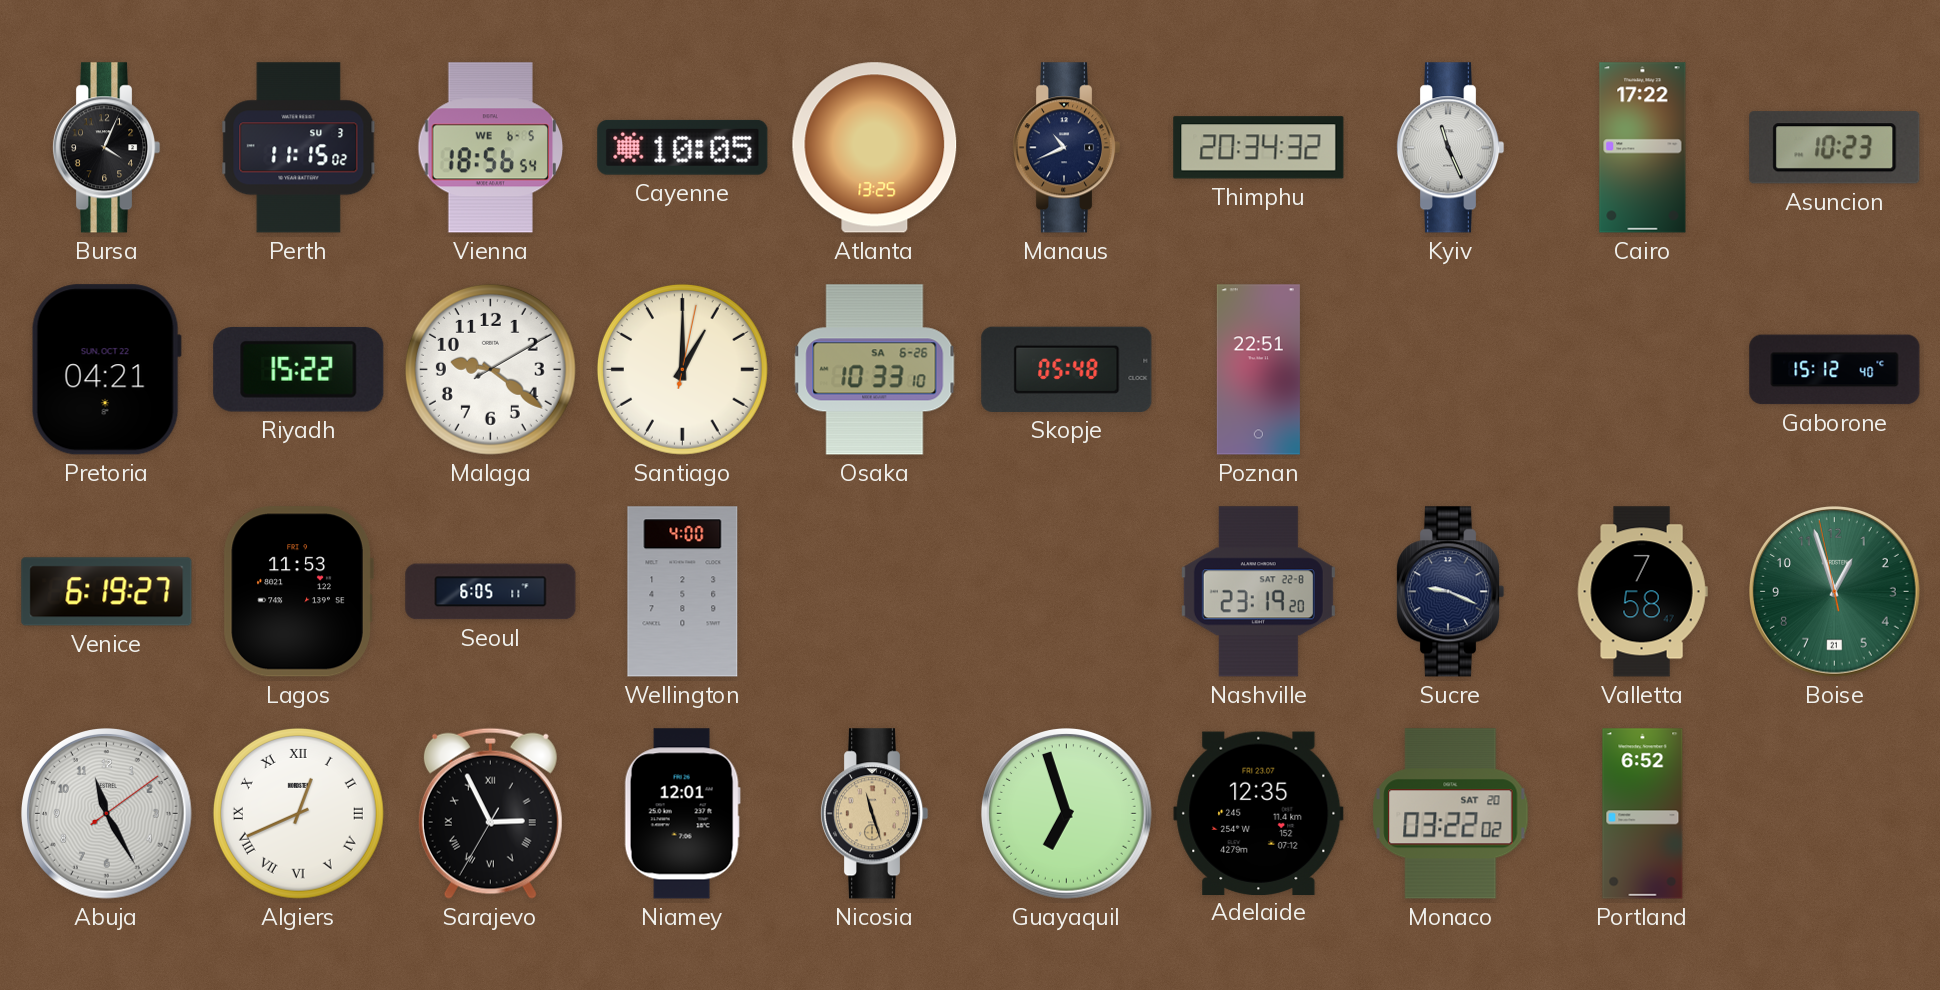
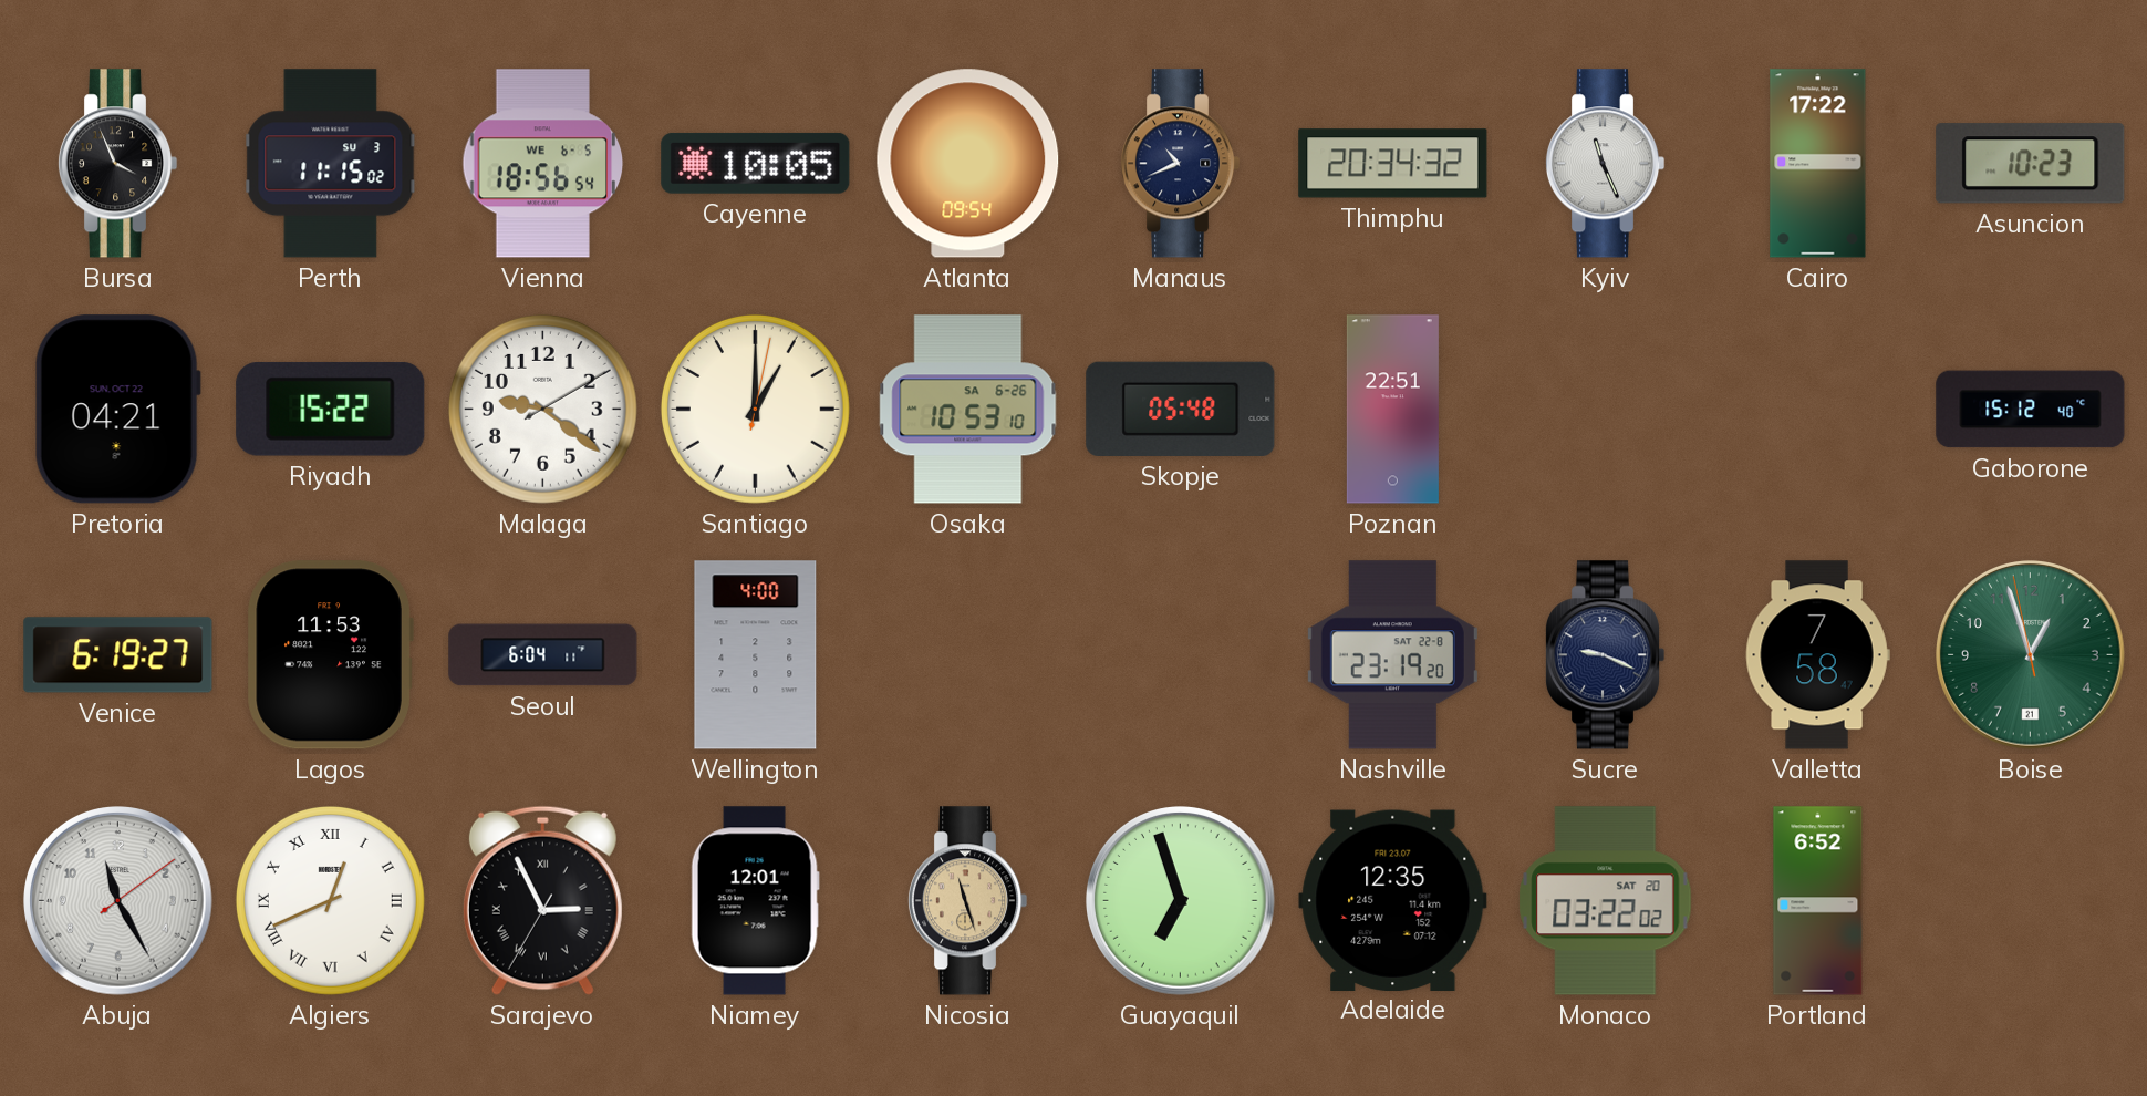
Bursa: 4:04 -> 3:56
Atlanta: 13:25 -> 09:54
Osaka: 10:33 -> 10:53
Seoul: 6:05 -> 6:04
